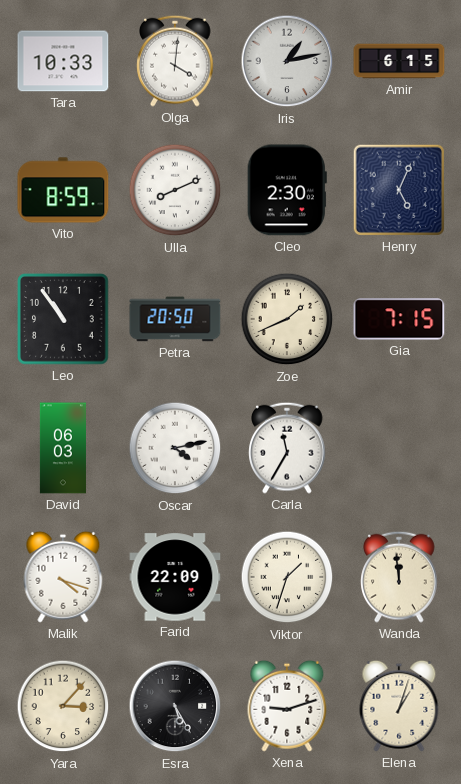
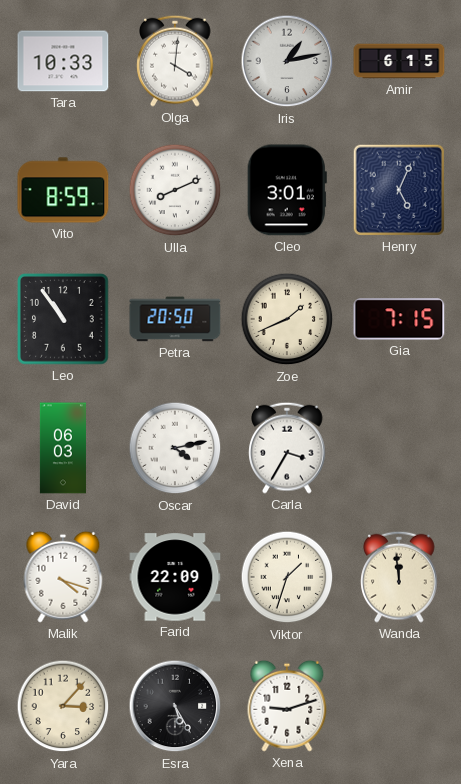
Cleo: 2:30 -> 3:01
Carla: 11:35 -> 3:35
Elena: 1:03 -> none
